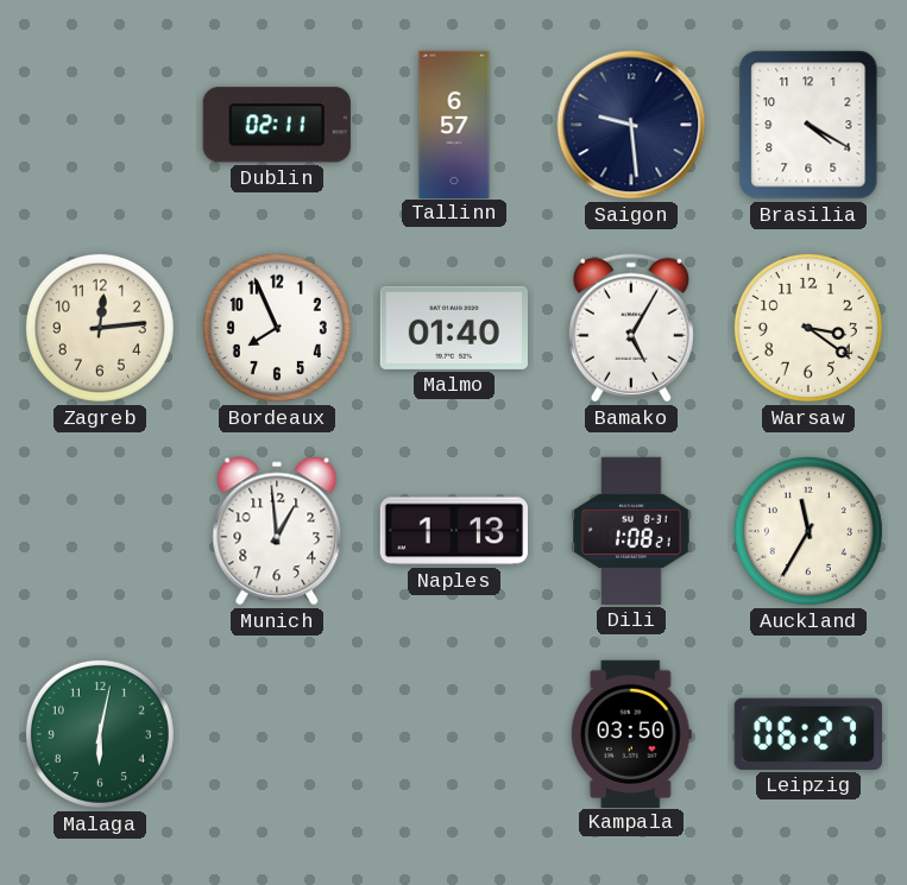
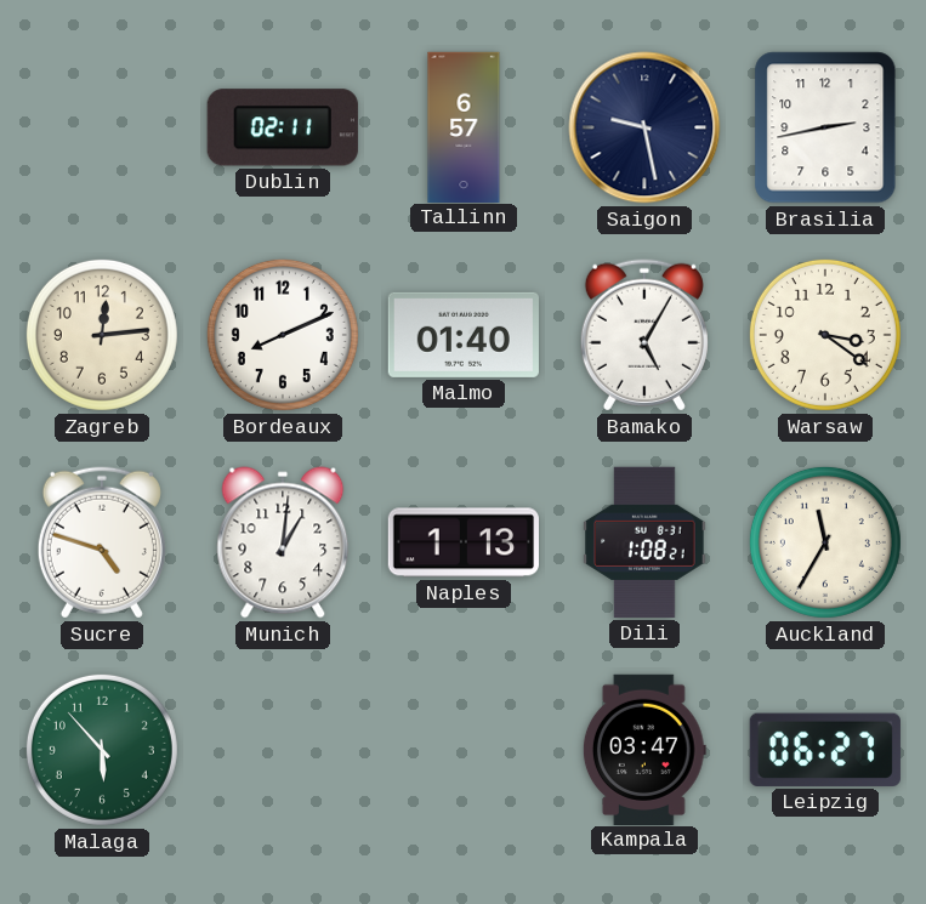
Saigon: 9:29 -> 9:28
Brasilia: 4:20 -> 2:43
Bordeaux: 7:56 -> 8:11
Sucre: none -> 4:48
Munich: 12:59 -> 1:01
Malaga: 6:02 -> 5:53
Kampala: 03:50 -> 03:47
